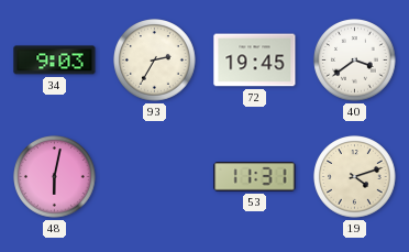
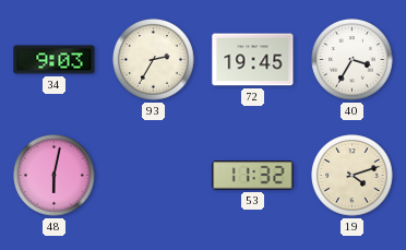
40: 3:39 -> 3:35
53: 11:31 -> 11:32
